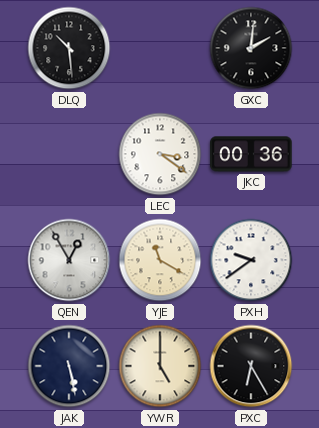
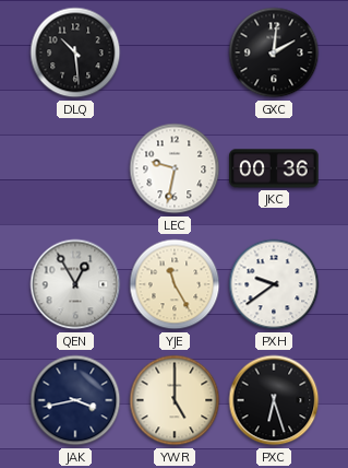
LEC: 3:21 -> 9:32
YJE: 11:20 -> 11:25
JAK: 5:28 -> 3:43
PXC: 6:25 -> 6:27
